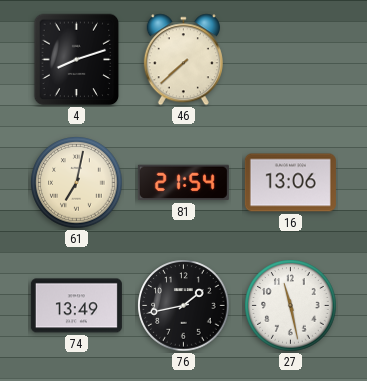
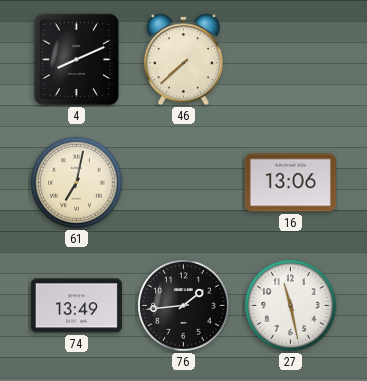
4: 8:12 -> 8:11
81: 21:54 -> none
76: 1:43 -> 1:44
